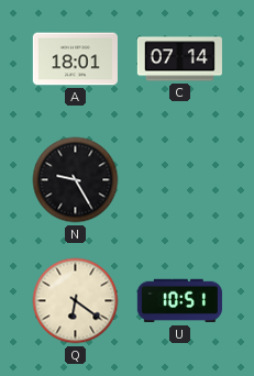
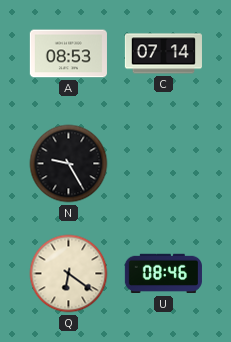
A: 18:01 -> 08:53
U: 10:51 -> 08:46
